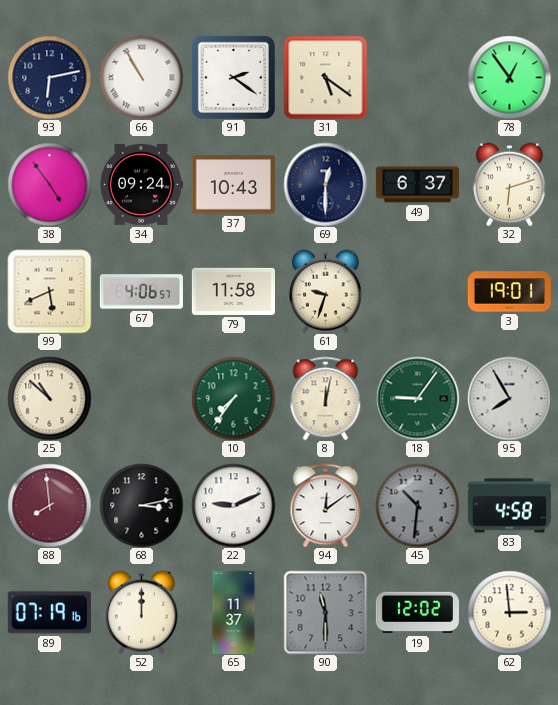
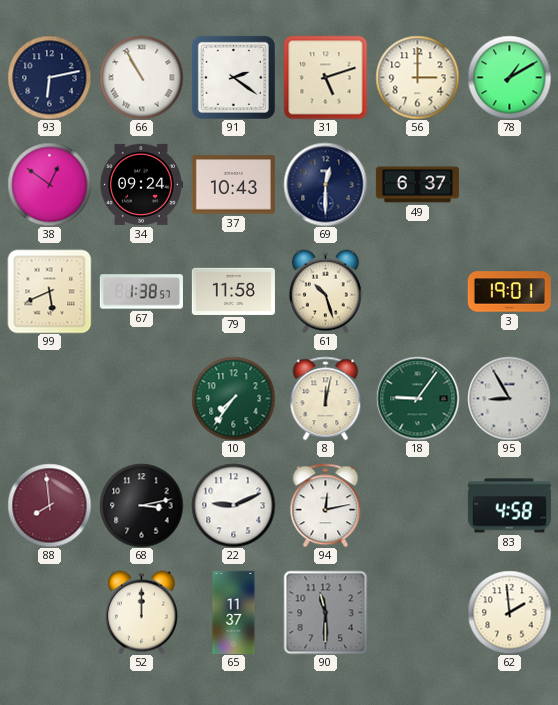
31: 5:21 -> 5:12
56: none -> 3:00
78: 12:54 -> 1:10
38: 4:54 -> 12:51
32: 6:12 -> none
67: 4:06 -> 1:38
61: 9:33 -> 10:27
25: 10:52 -> none
95: 7:55 -> 8:55
94: 12:09 -> 12:13
45: 10:31 -> none
89: 07:19 -> none
19: 12:02 -> none
62: 2:59 -> 1:59
